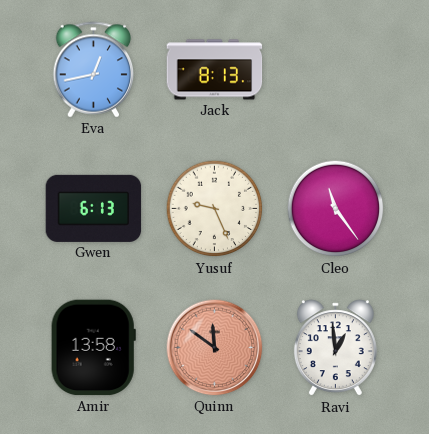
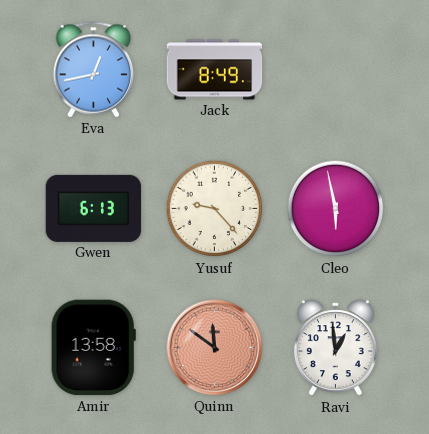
Jack: 8:13 -> 8:49
Yusuf: 9:26 -> 9:23
Cleo: 11:24 -> 5:58
